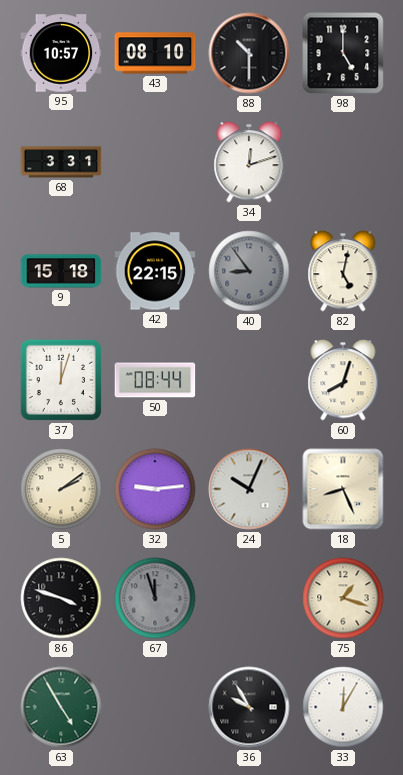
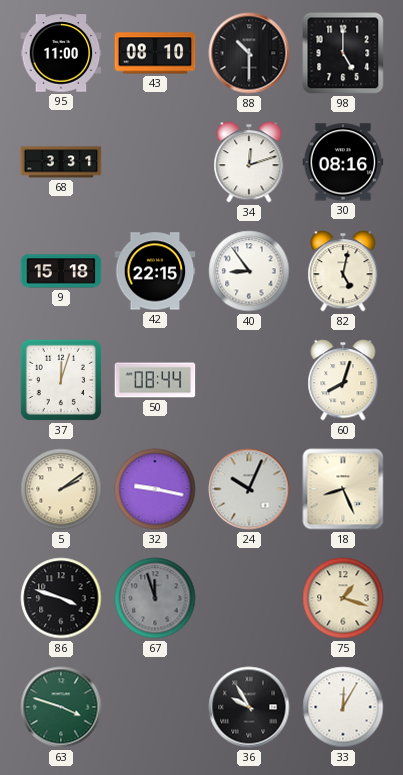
95: 10:57 -> 11:00
30: none -> 08:16
40 dial: grey -> white
32: 9:14 -> 9:17
63: 4:55 -> 3:48
